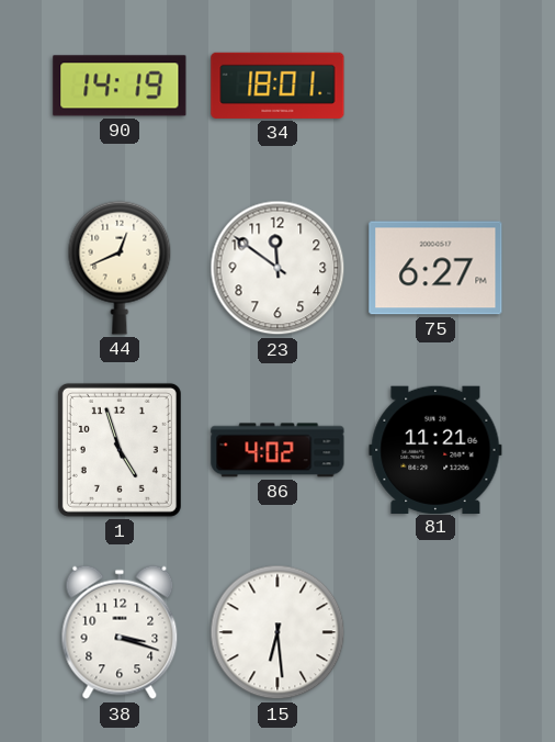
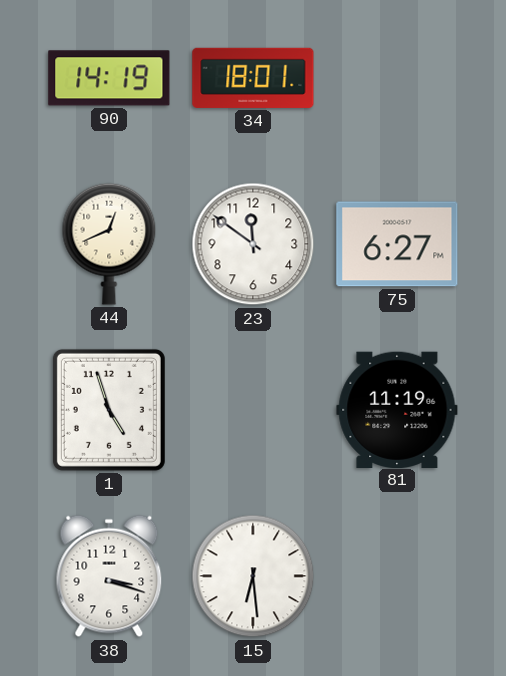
86: 4:02 -> none
81: 11:21 -> 11:19
